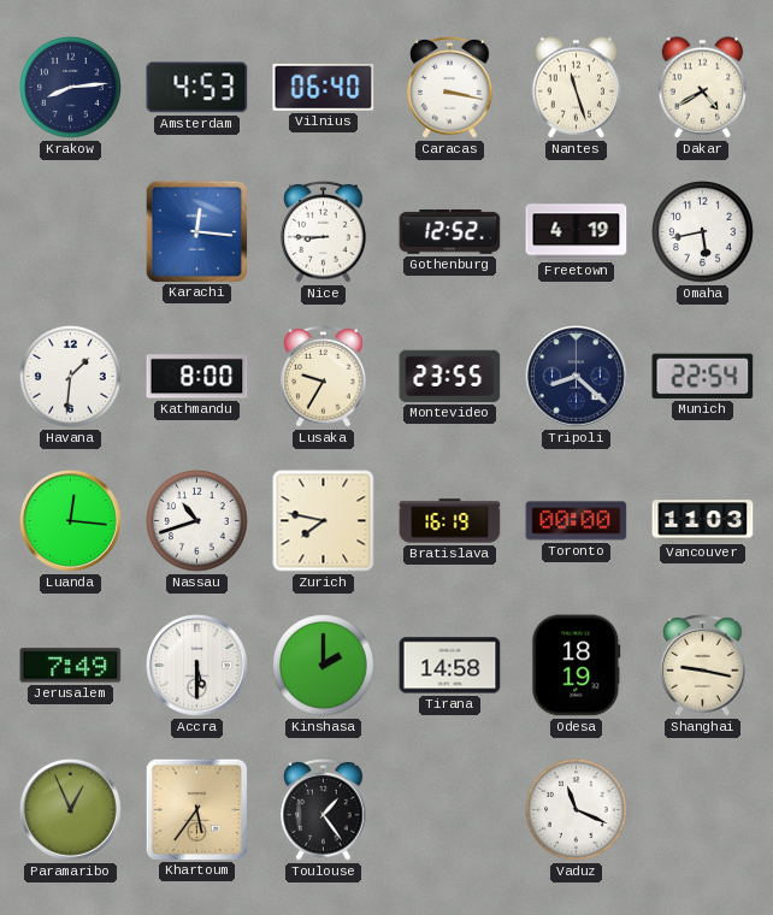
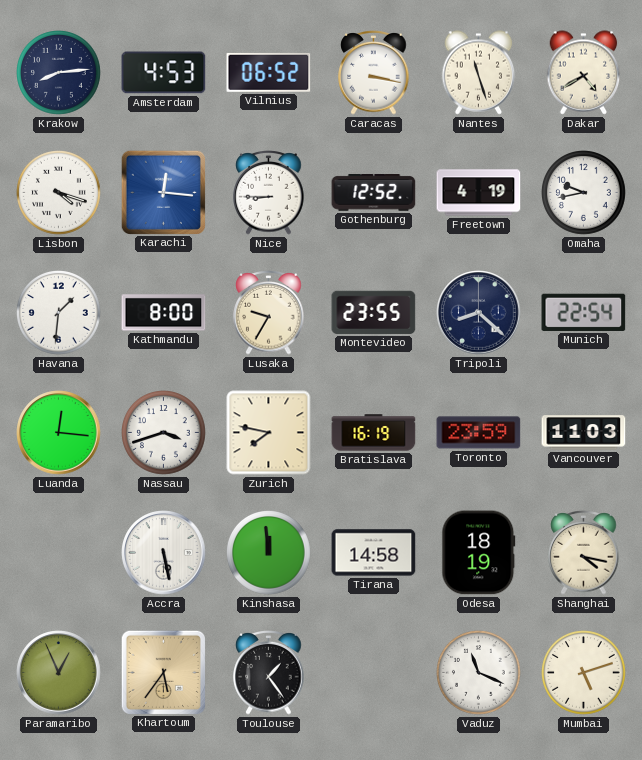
Vilnius: 06:40 -> 06:52
Lisbon: none -> 4:18
Omaha: 5:43 -> 9:43
Nassau: 10:42 -> 3:42
Toronto: 00:00 -> 23:59
Jerusalem: 7:49 -> none
Accra: 5:30 -> 5:28
Kinshasa: 2:00 -> 11:59
Shanghai: 9:17 -> 4:17
Mumbai: none -> 5:12
